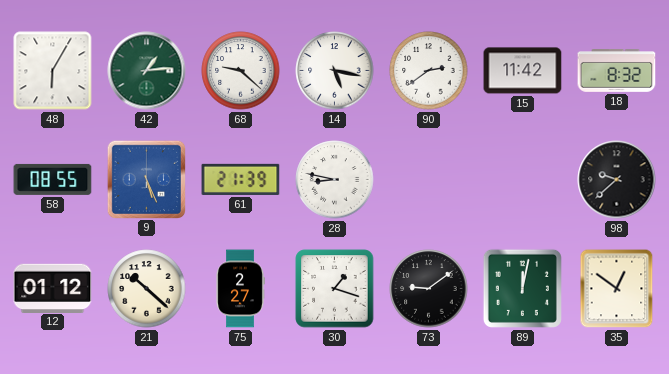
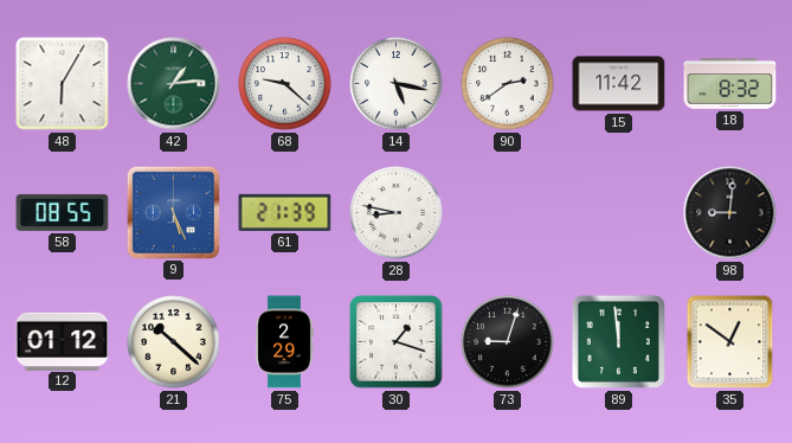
98: 9:38 -> 9:01
75: 2:27 -> 2:29
73: 9:09 -> 9:03
89: 12:02 -> 11:59
